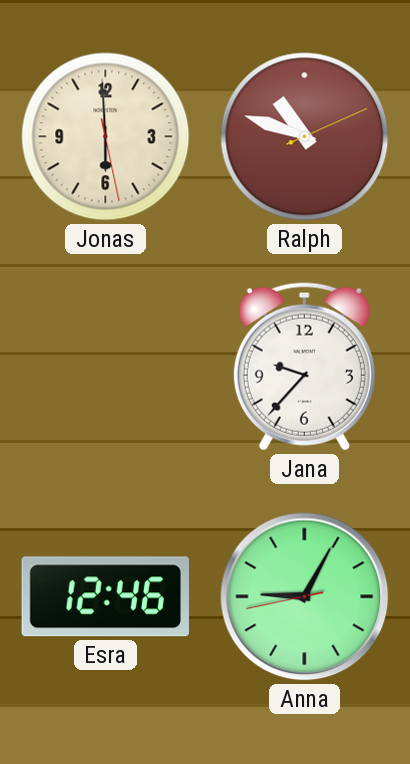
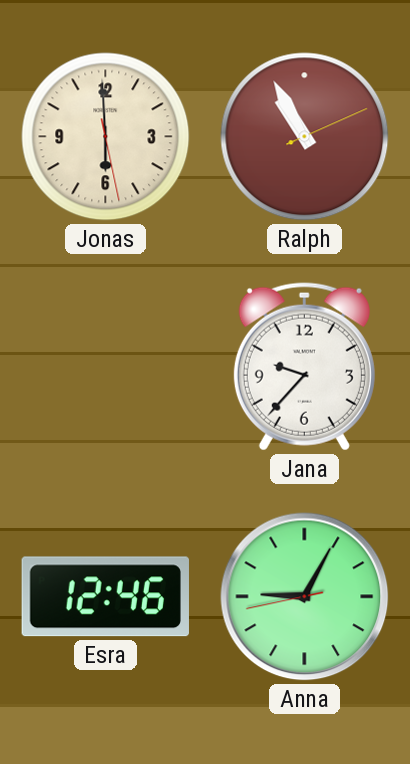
Ralph: 10:48 -> 10:55
